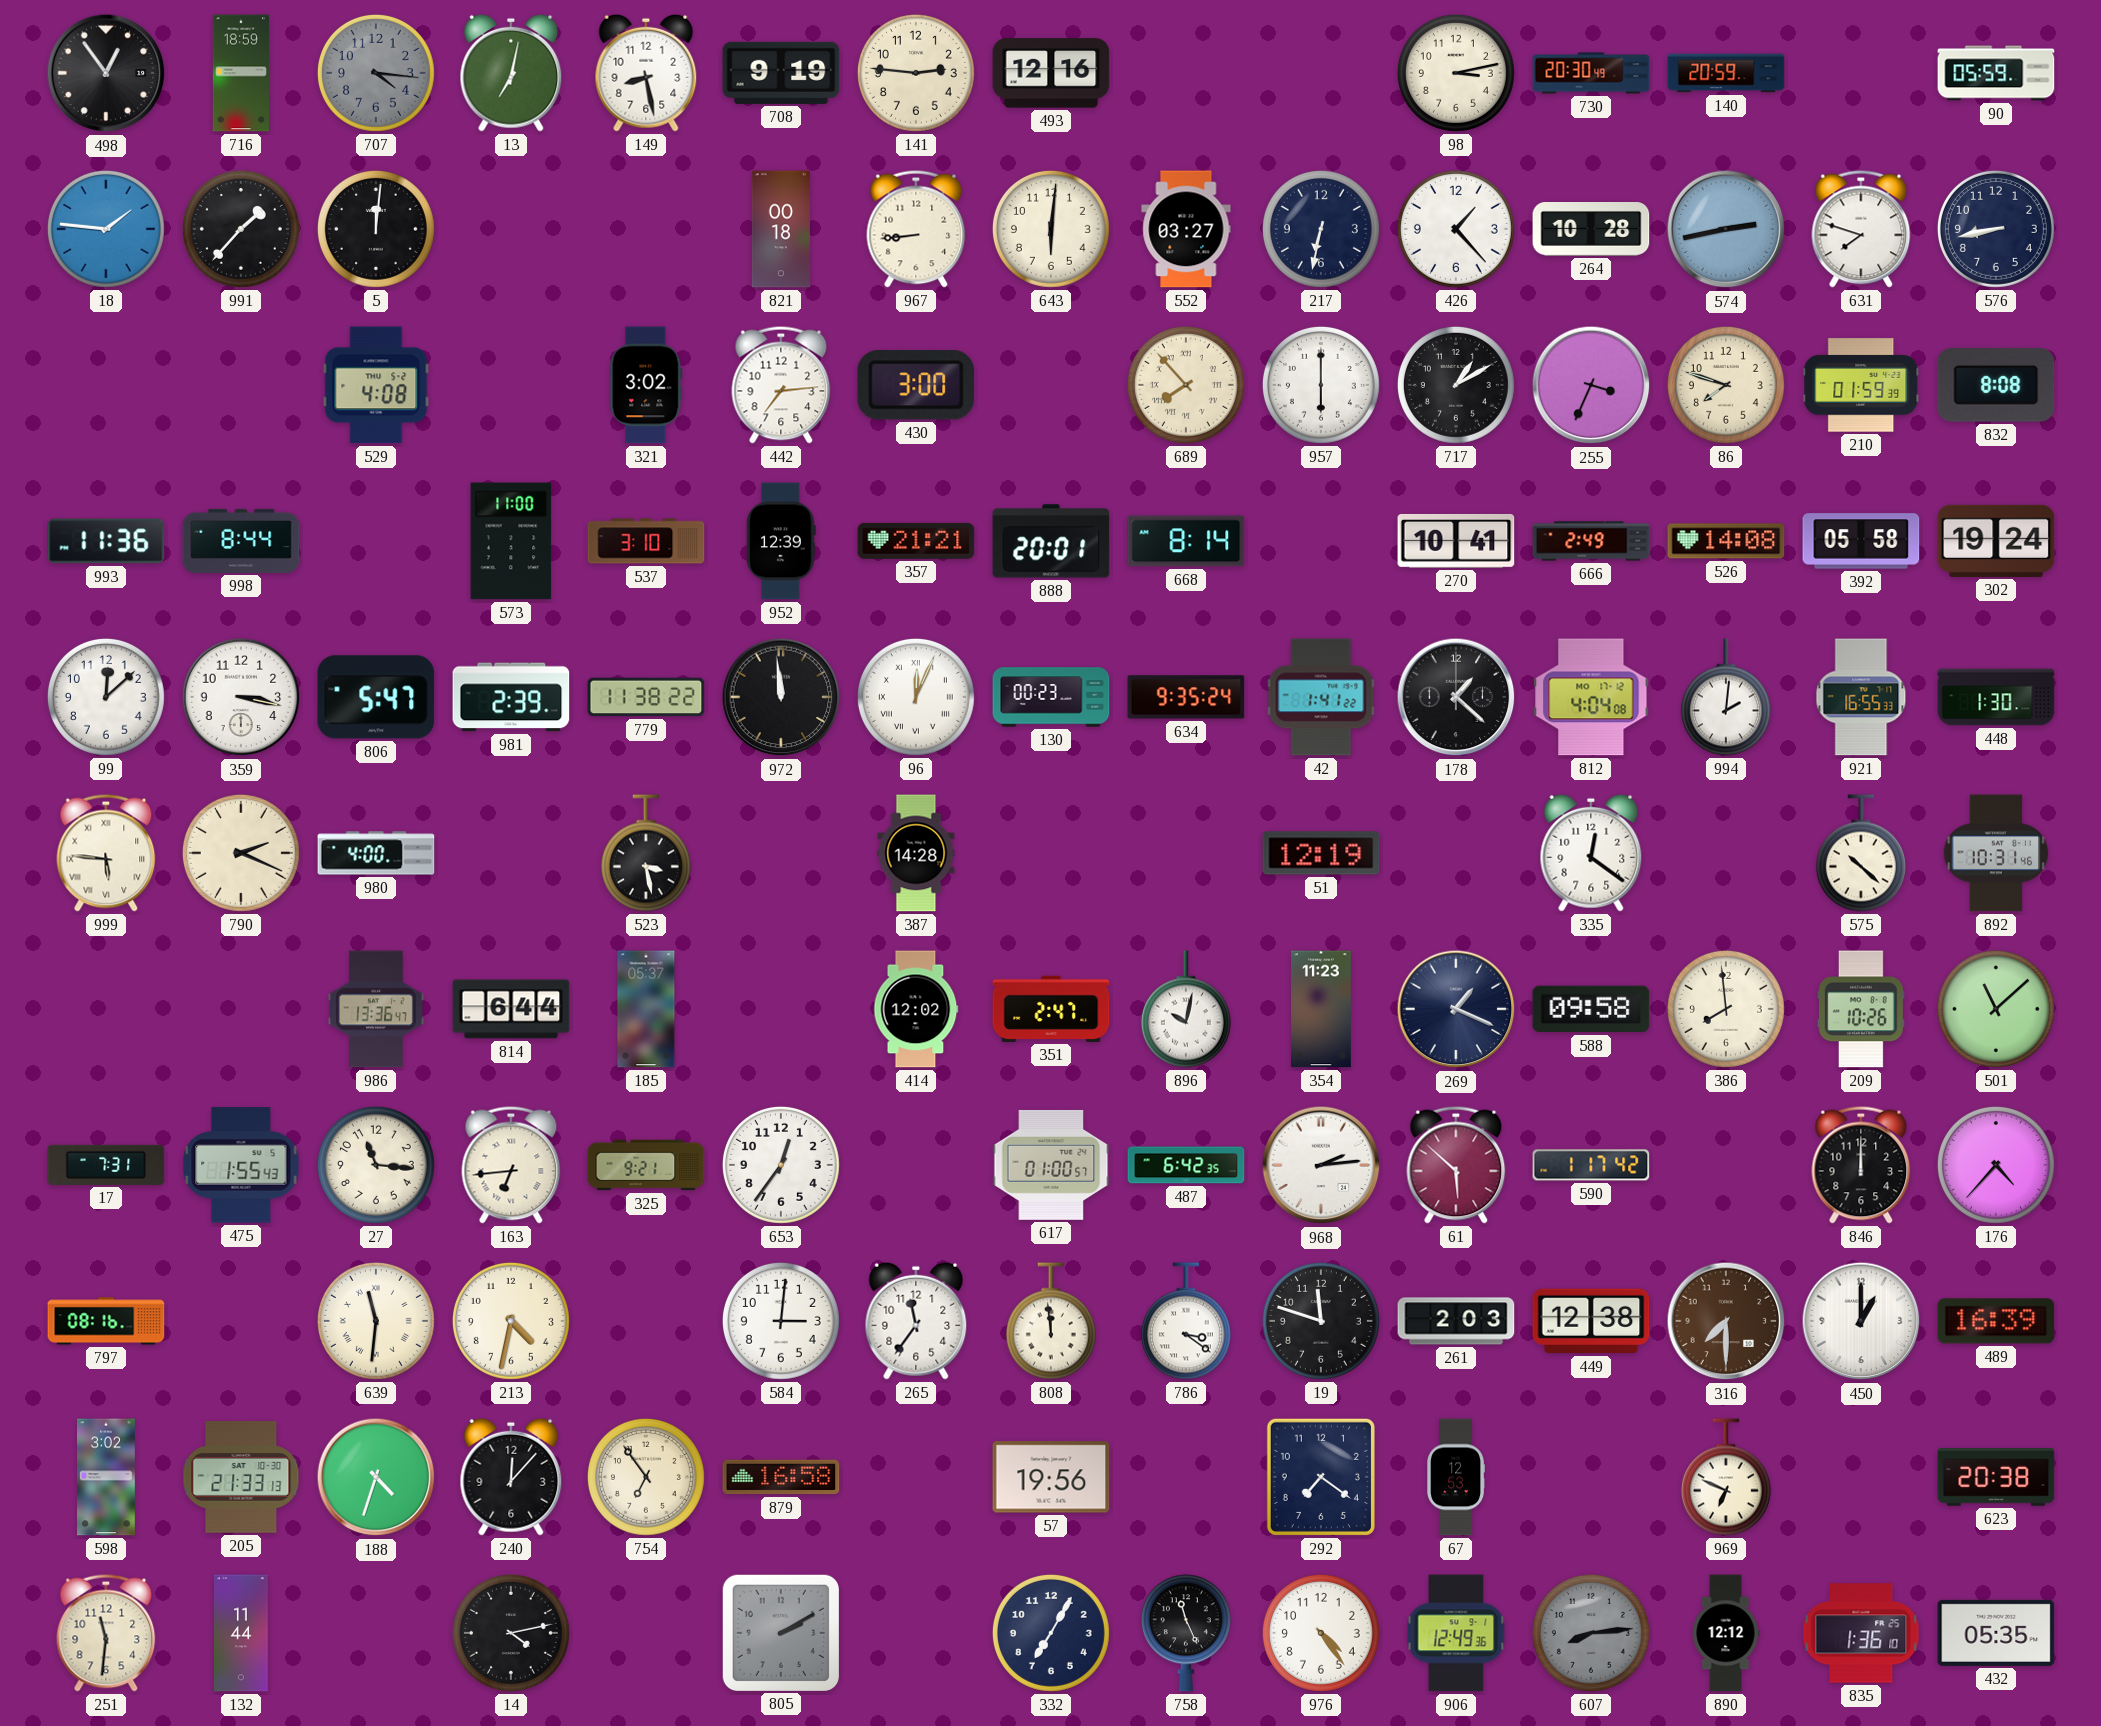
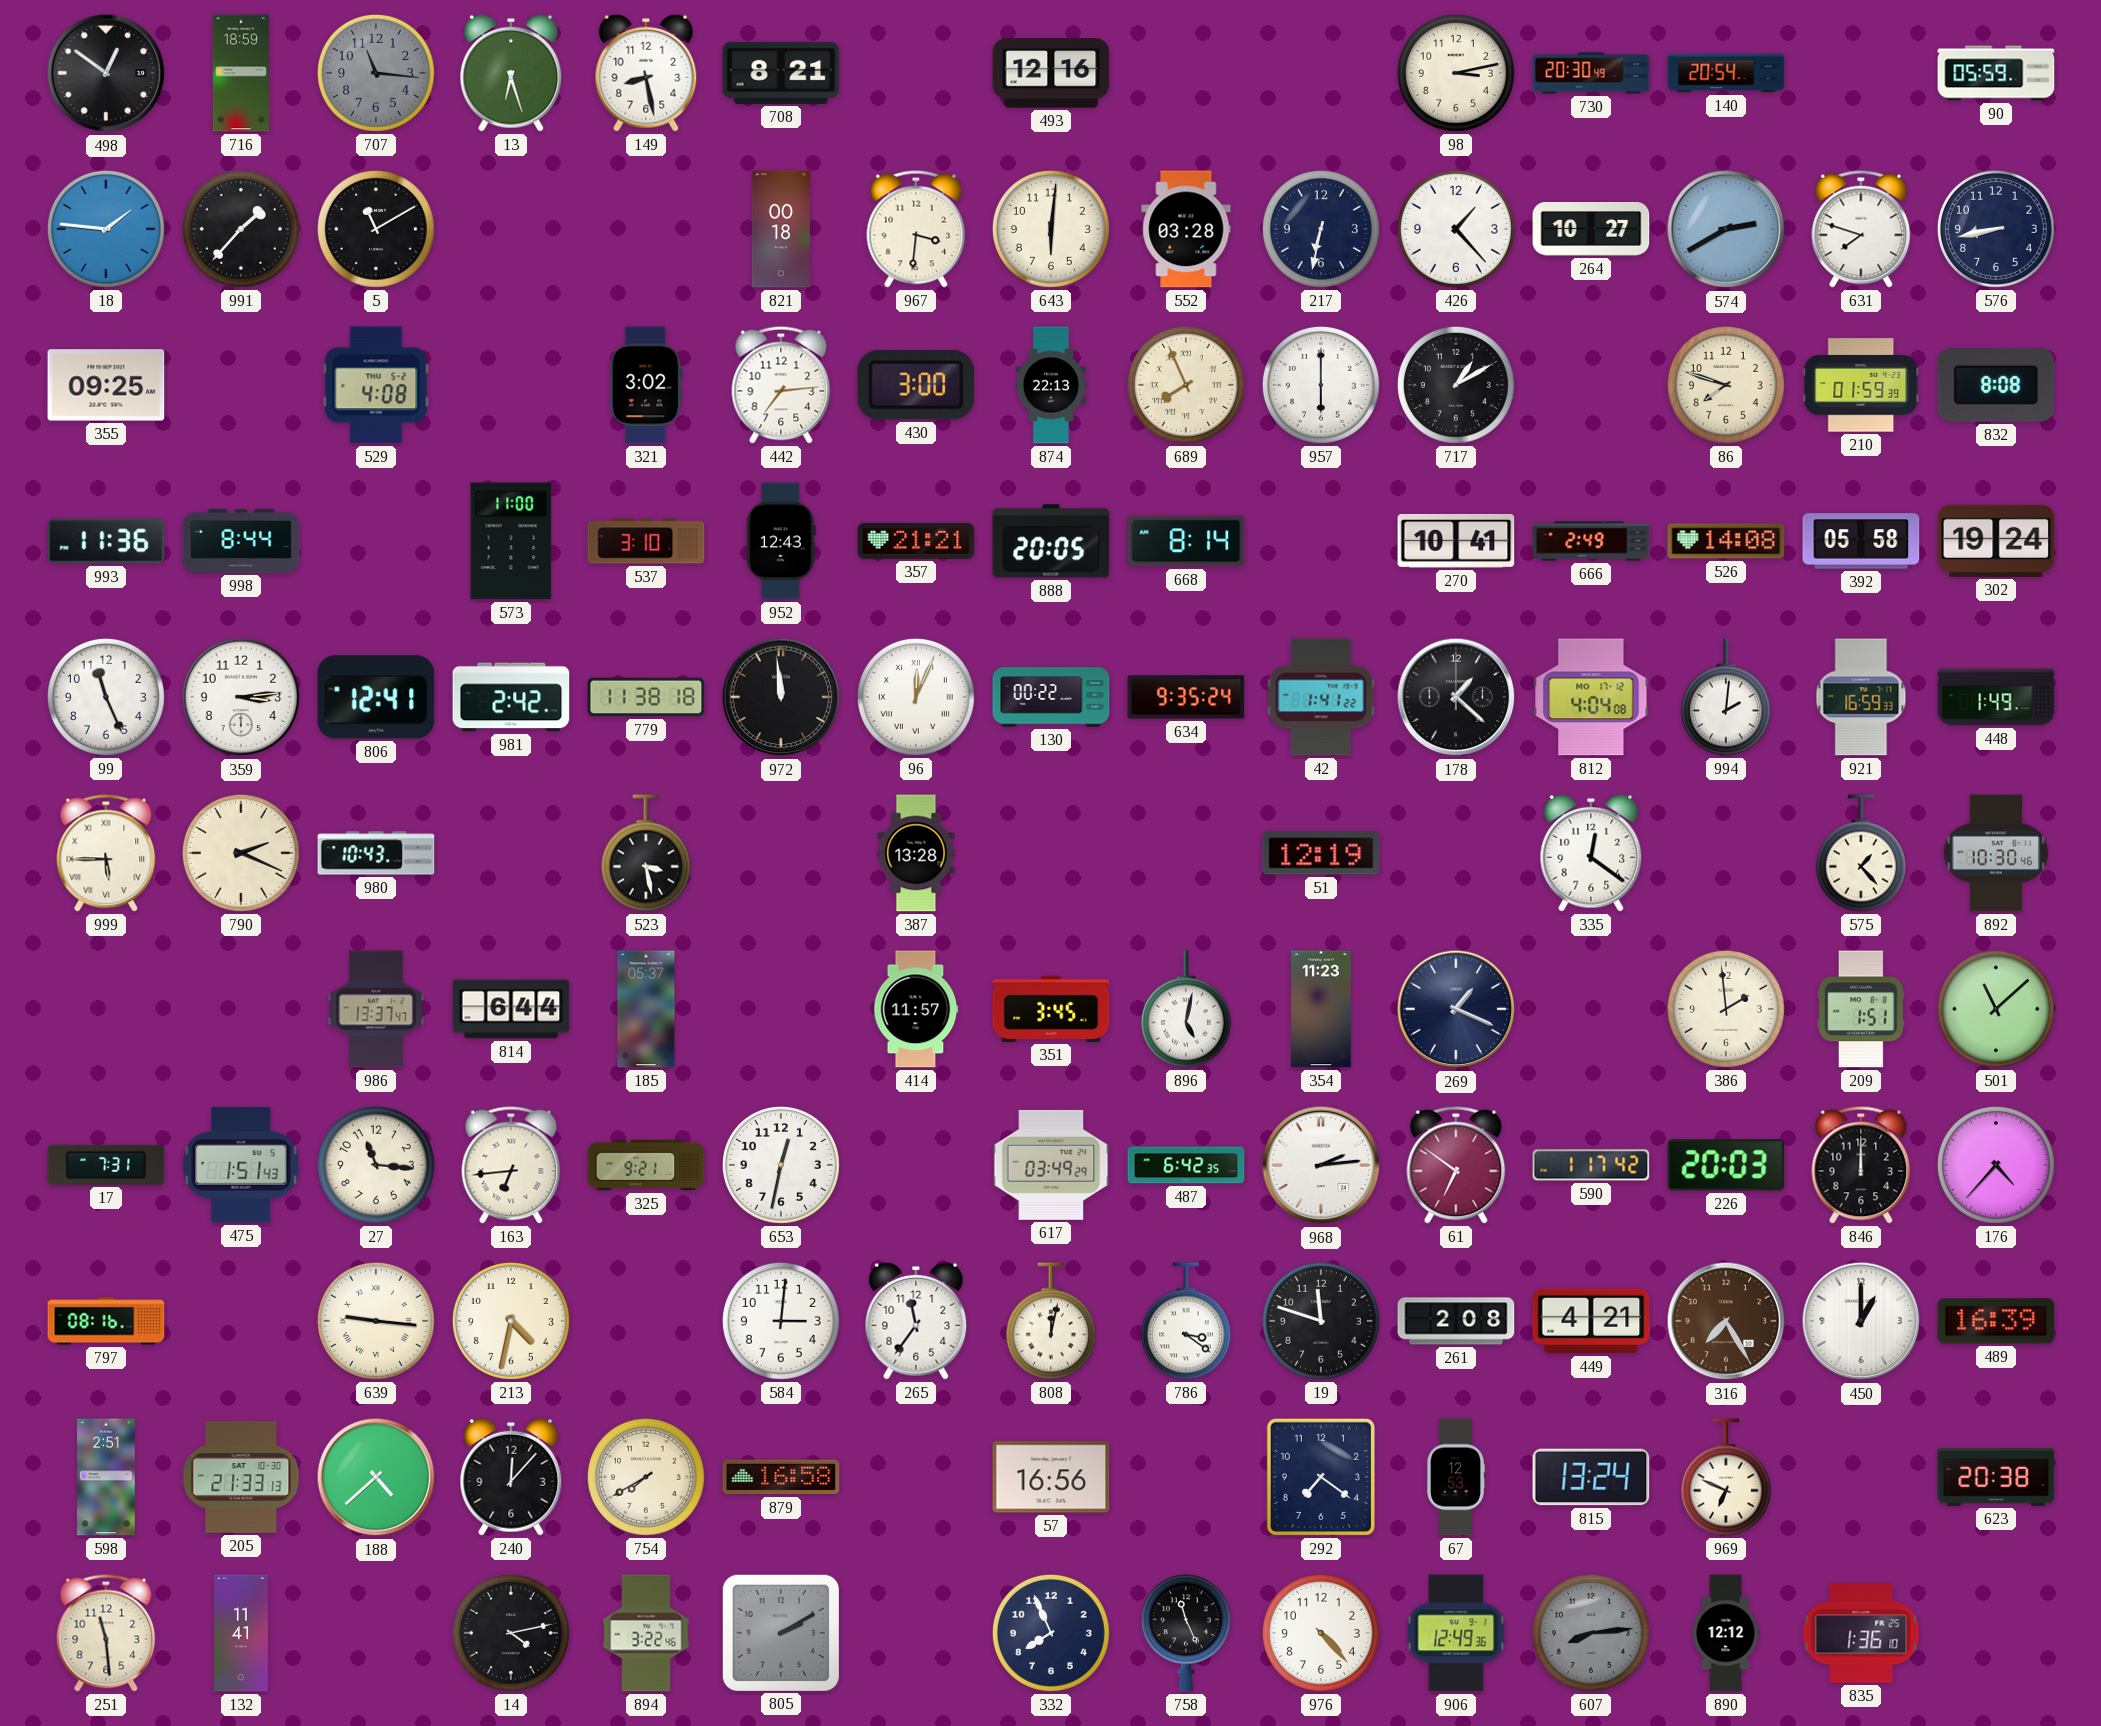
498: 12:54 -> 12:51
707: 4:16 -> 11:16
13: 7:02 -> 6:27
708: 9:19 -> 8:21
141: 2:46 -> none
140: 20:59 -> 20:54
5: 12:01 -> 11:10
967: 8:44 -> 3:31
552: 03:27 -> 03:28
264: 10:28 -> 10:27
574: 2:43 -> 2:40
355: none -> 09:25
874: none -> 22:13
689: 7:53 -> 7:56
255: 3:34 -> none
952: 12:39 -> 12:43
888: 20:01 -> 20:05
99: 12:08 -> 11:26
359: 3:17 -> 3:14
806: 5:47 -> 12:41
981: 2:39 -> 2:42
779: 11:38:22 -> 11:38:18
130: 00:23 -> 00:22
921: 16:55 -> 16:59
448: 1:30 -> 1:49
999: 5:46 -> 5:45
980: 4:00 -> 10:43
387: 14:28 -> 13:28
575: 10:22 -> 1:23
892: 10:31 -> 10:30
986: 13:36 -> 13:37
414: 12:02 -> 11:57
351: 2:47 -> 3:45
896: 10:02 -> 5:02
588: 09:58 -> none
386: 7:59 -> 1:59
209: 10:26 -> 1:51
475: 1:55 -> 1:51
653: 12:36 -> 12:32
617: 01:00 -> 03:49
61: 5:52 -> 6:51
226: none -> 20:03
639: 11:31 -> 9:16
808: 11:59 -> 12:02
261: 2:03 -> 2:08
449: 12:38 -> 4:21
316: 7:30 -> 7:25
598: 3:02 -> 2:51
188: 4:33 -> 4:38
754: 6:54 -> 7:40
57: 19:56 -> 16:56
815: none -> 13:24
251: 11:31 -> 11:29
132: 11:44 -> 11:41
894: none -> 3:22
332: 7:05 -> 7:56
976: 4:24 -> 4:23
432: 05:35 -> none
